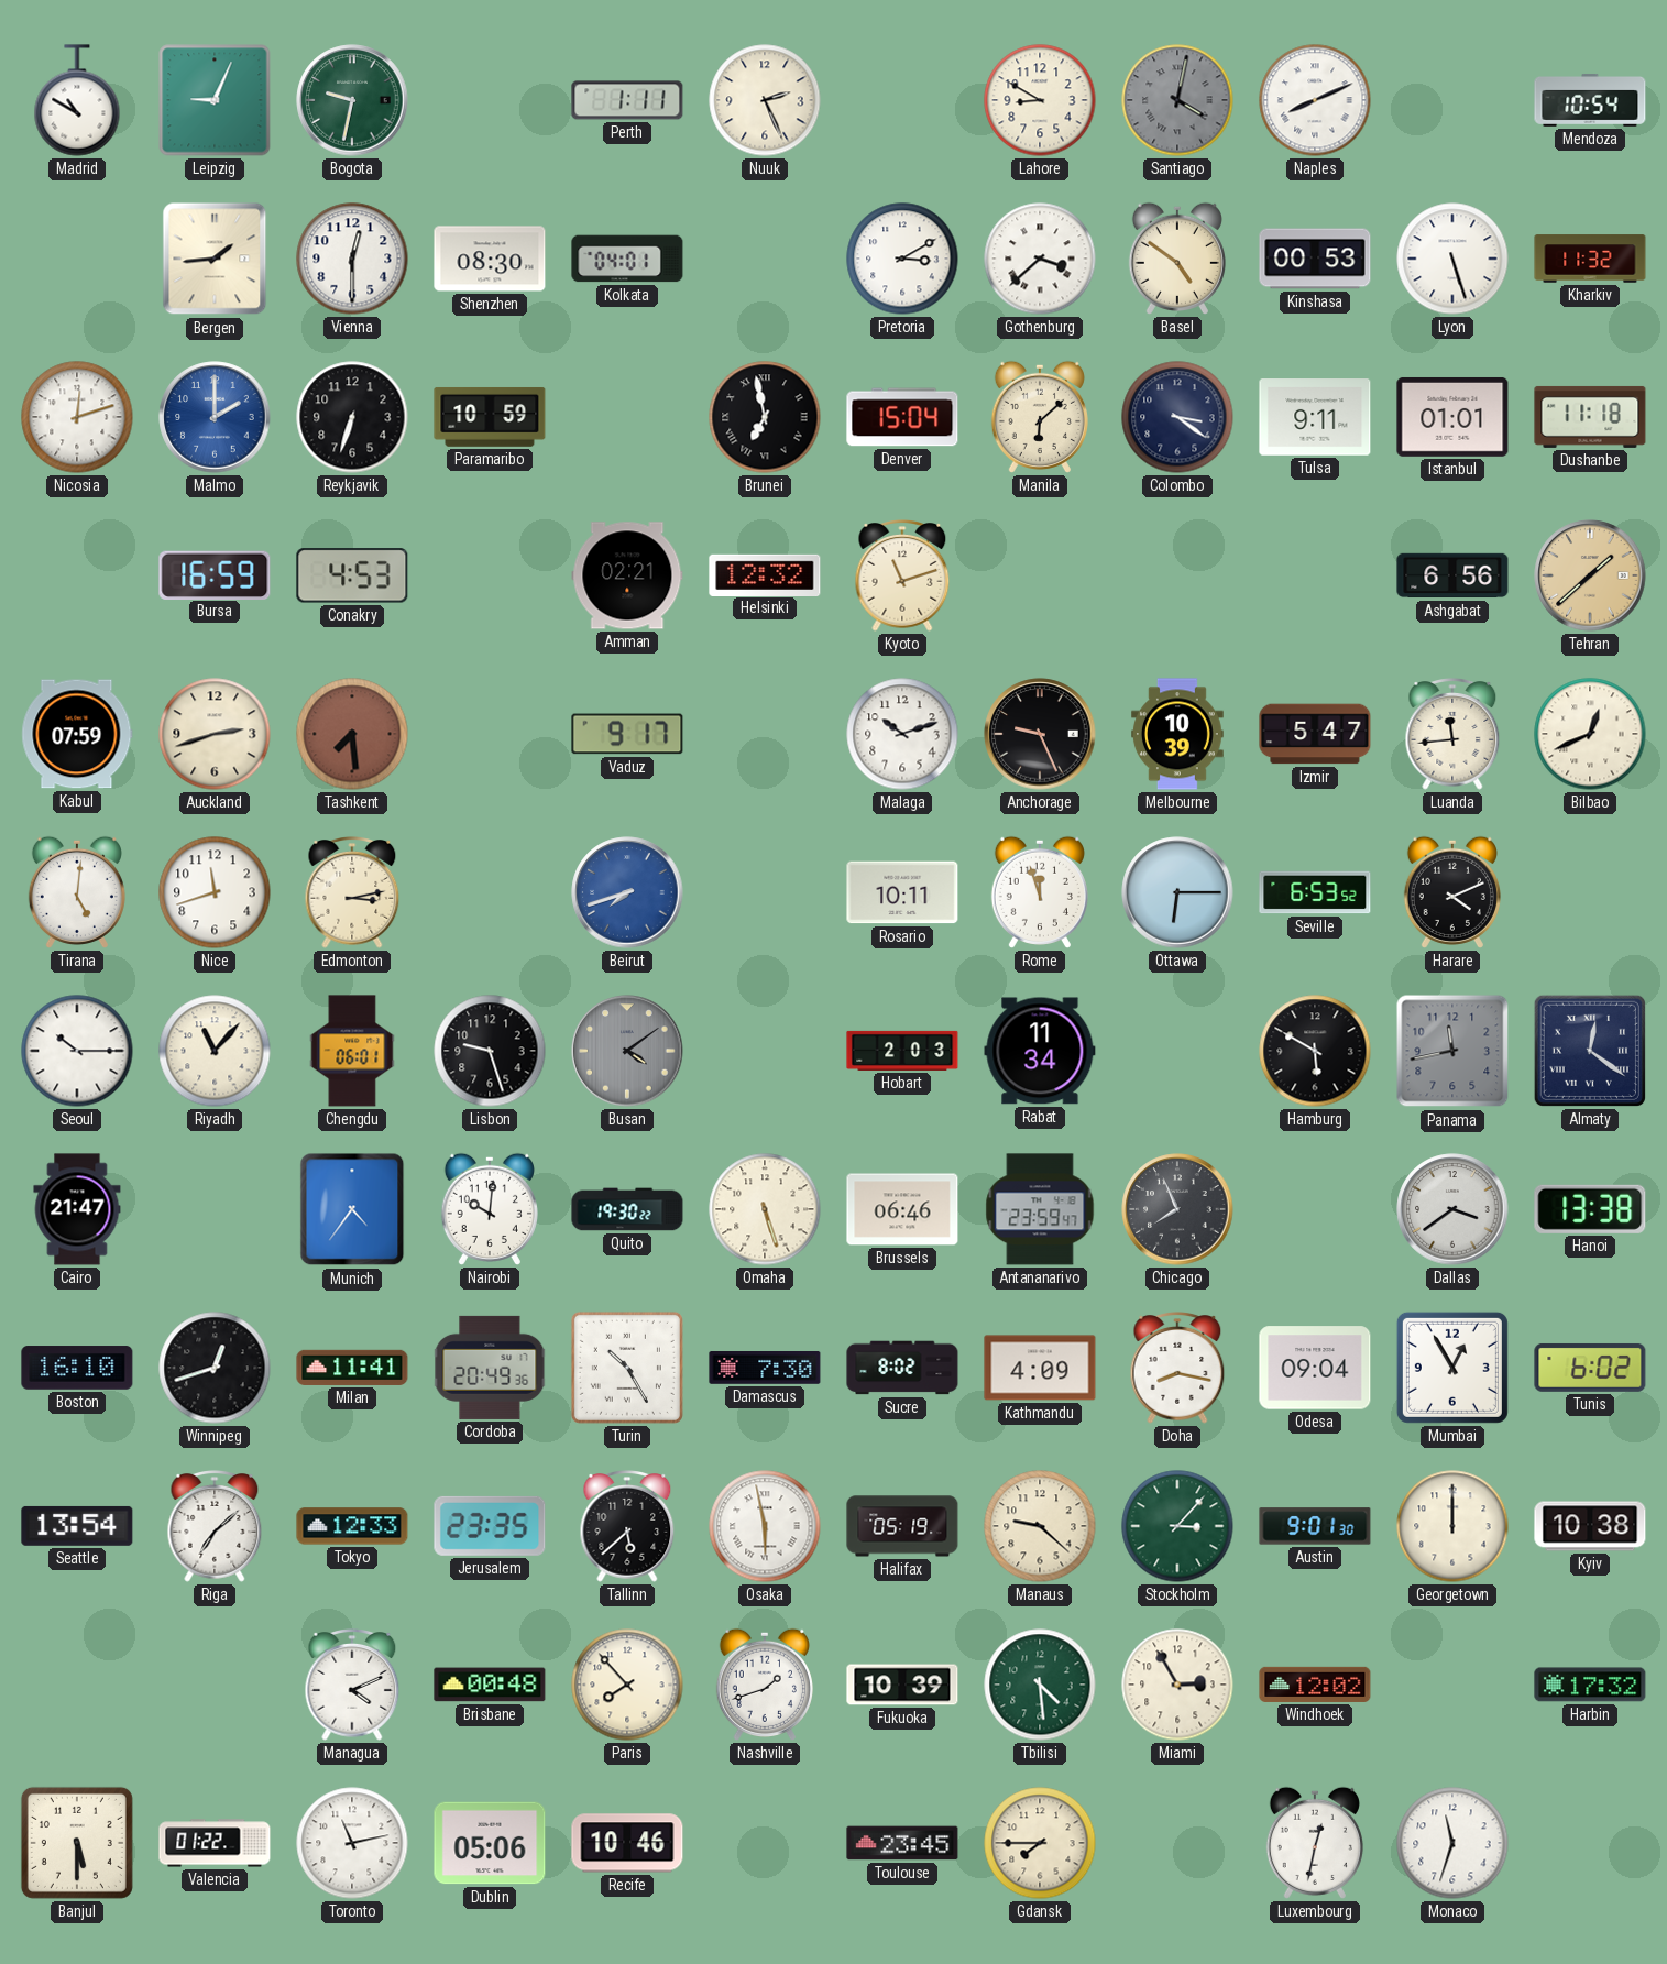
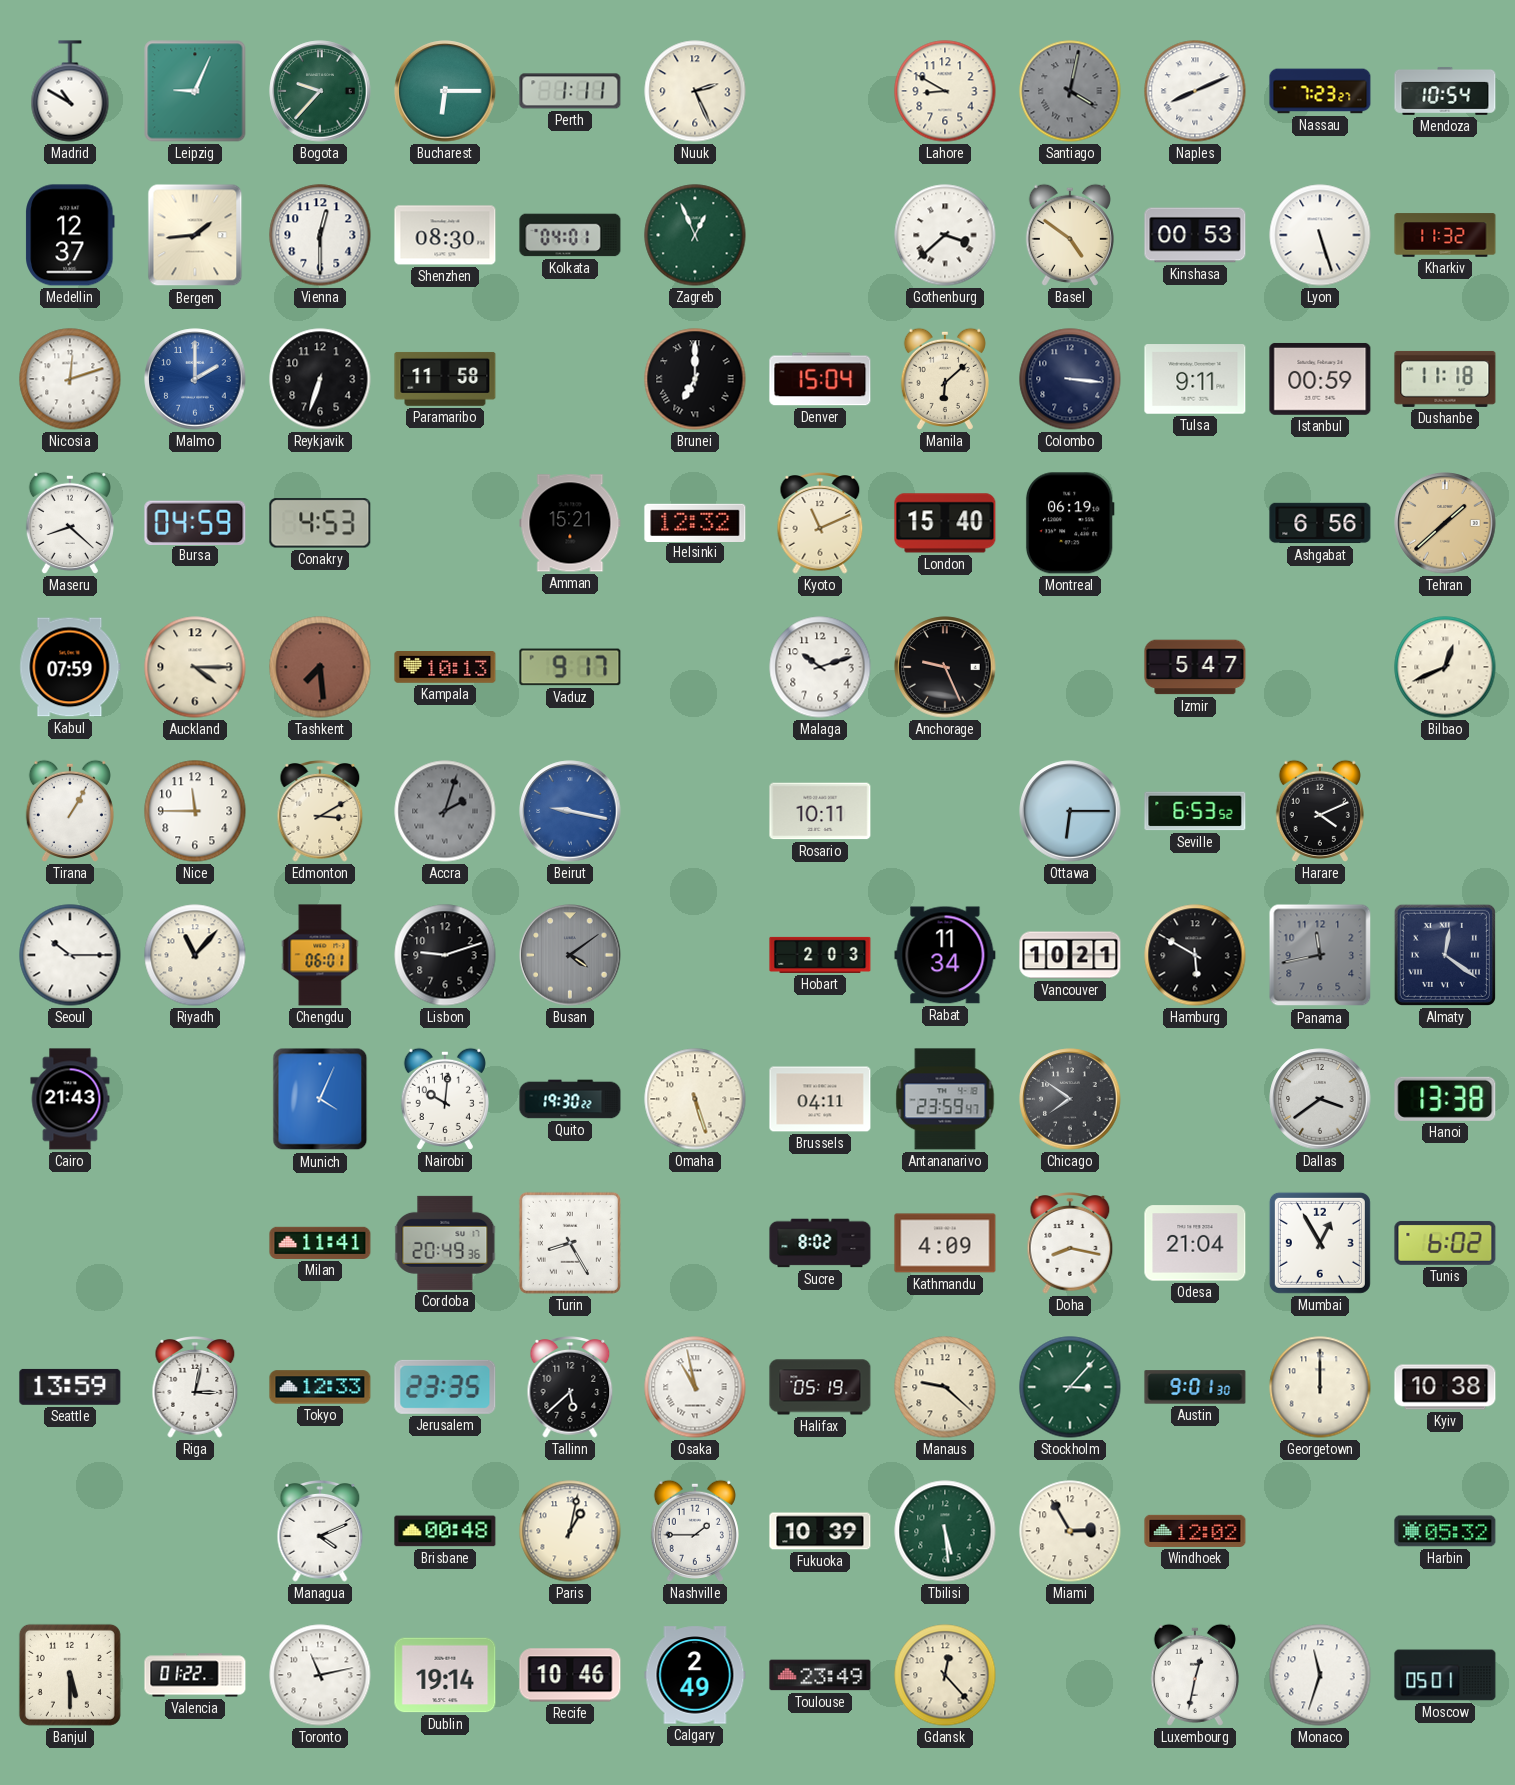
Bogota: 9:32 -> 9:37
Bucharest: none -> 6:15
Nassau: none -> 7:23
Medellin: none -> 12:37
Zagreb: none -> 12:56
Pretoria: 3:10 -> none
Paramaribo: 10:59 -> 11:58
Brunei: 6:58 -> 7:00
Colombo: 3:21 -> 3:16
Istanbul: 01:01 -> 00:59
Maseru: none -> 8:22
Bursa: 16:59 -> 04:59
Amman: 02:21 -> 15:21
Kyoto: 11:12 -> 11:11
London: none -> 15:40
Montreal: none -> 06:19
Auckland: 2:42 -> 4:15
Kampala: none -> 10:13
Melbourne: 10:39 -> none
Luanda: 11:44 -> none
Tirana: 5:01 -> 1:05
Nice: 11:42 -> 11:45
Edmonton: 3:13 -> 3:10
Accra: none -> 2:03
Beirut: 7:42 -> 9:17
Rome: 11:57 -> none
Lisbon: 9:27 -> 9:12
Vancouver: none -> 10:21
Cairo: 21:47 -> 21:43
Munich: 4:36 -> 4:04
Brussels: 06:46 -> 04:11
Chicago: 7:56 -> 7:51
Boston: 16:10 -> none
Winnipeg: 12:42 -> none
Turin: 10:25 -> 8:25
Damascus: 7:30 -> none
Odesa: 09:04 -> 21:04
Seattle: 13:54 -> 13:59
Riga: 7:08 -> 3:02
Osaka: 5:58 -> 10:58
Paris: 7:53 -> 1:02
Nashville: 1:42 -> 1:45
Tbilisi: 4:29 -> 5:29
Harbin: 17:32 -> 05:32
Dublin: 05:06 -> 19:14
Calgary: none -> 2:49
Toulouse: 23:45 -> 23:49
Gdansk: 7:45 -> 12:23
Moscow: none -> 05:01
